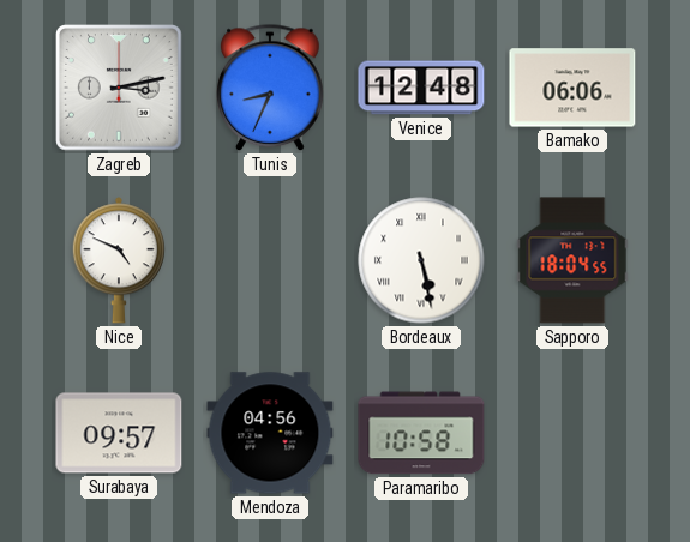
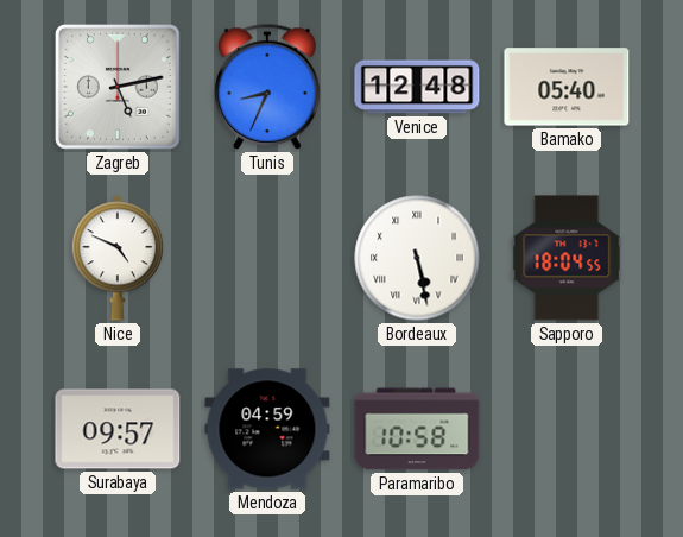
Zagreb: 3:13 -> 5:13
Bamako: 06:06 -> 05:40
Mendoza: 04:56 -> 04:59
